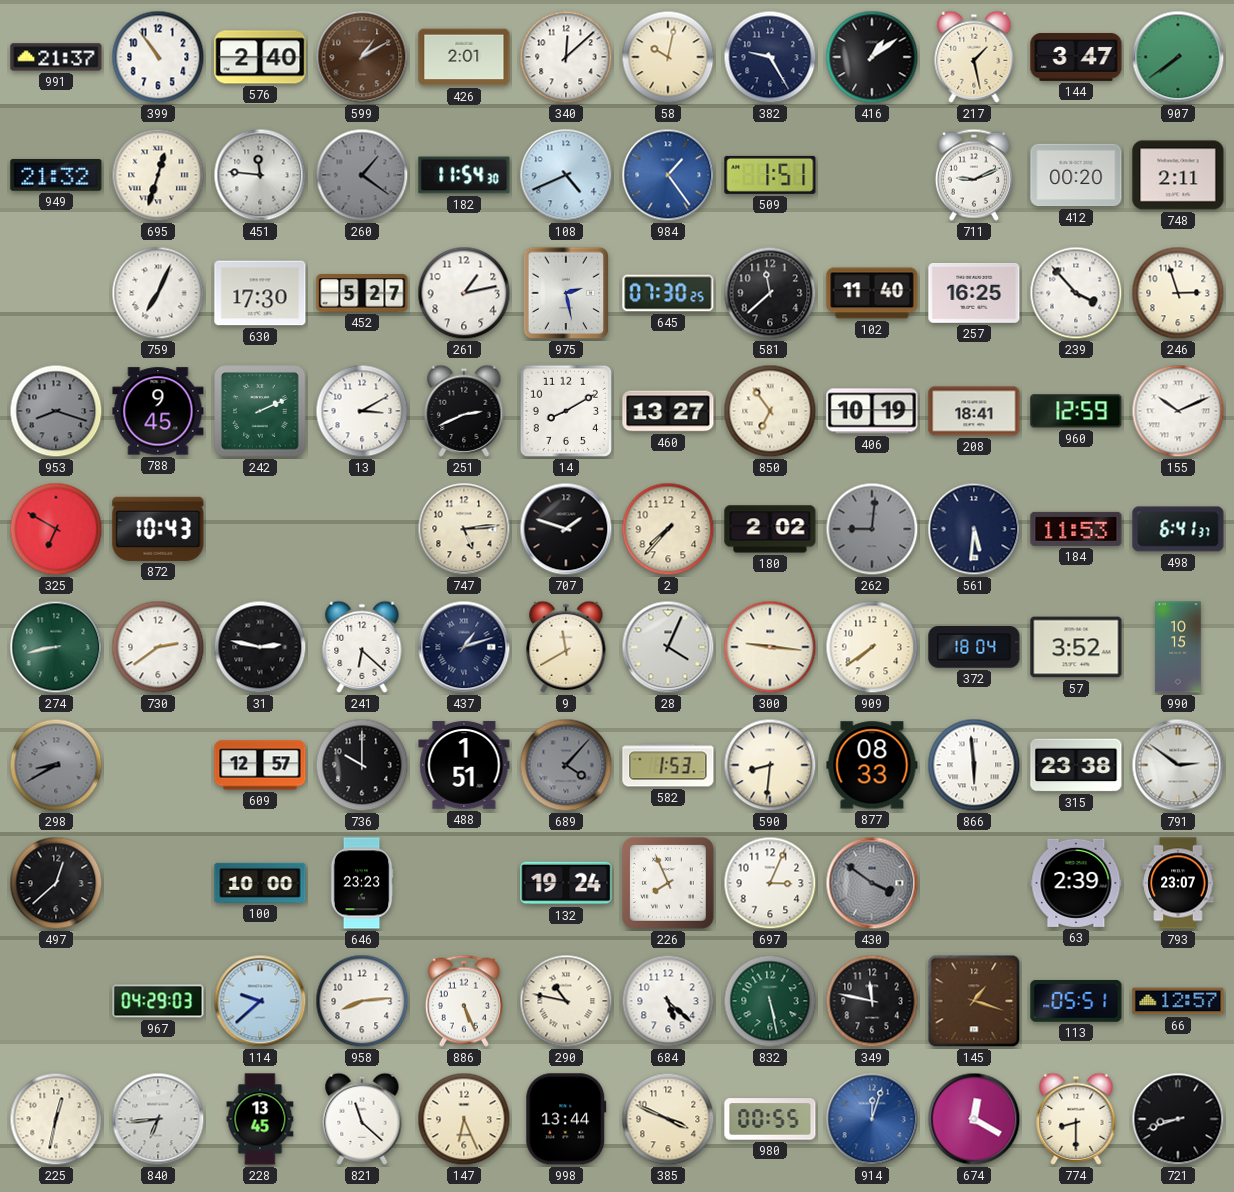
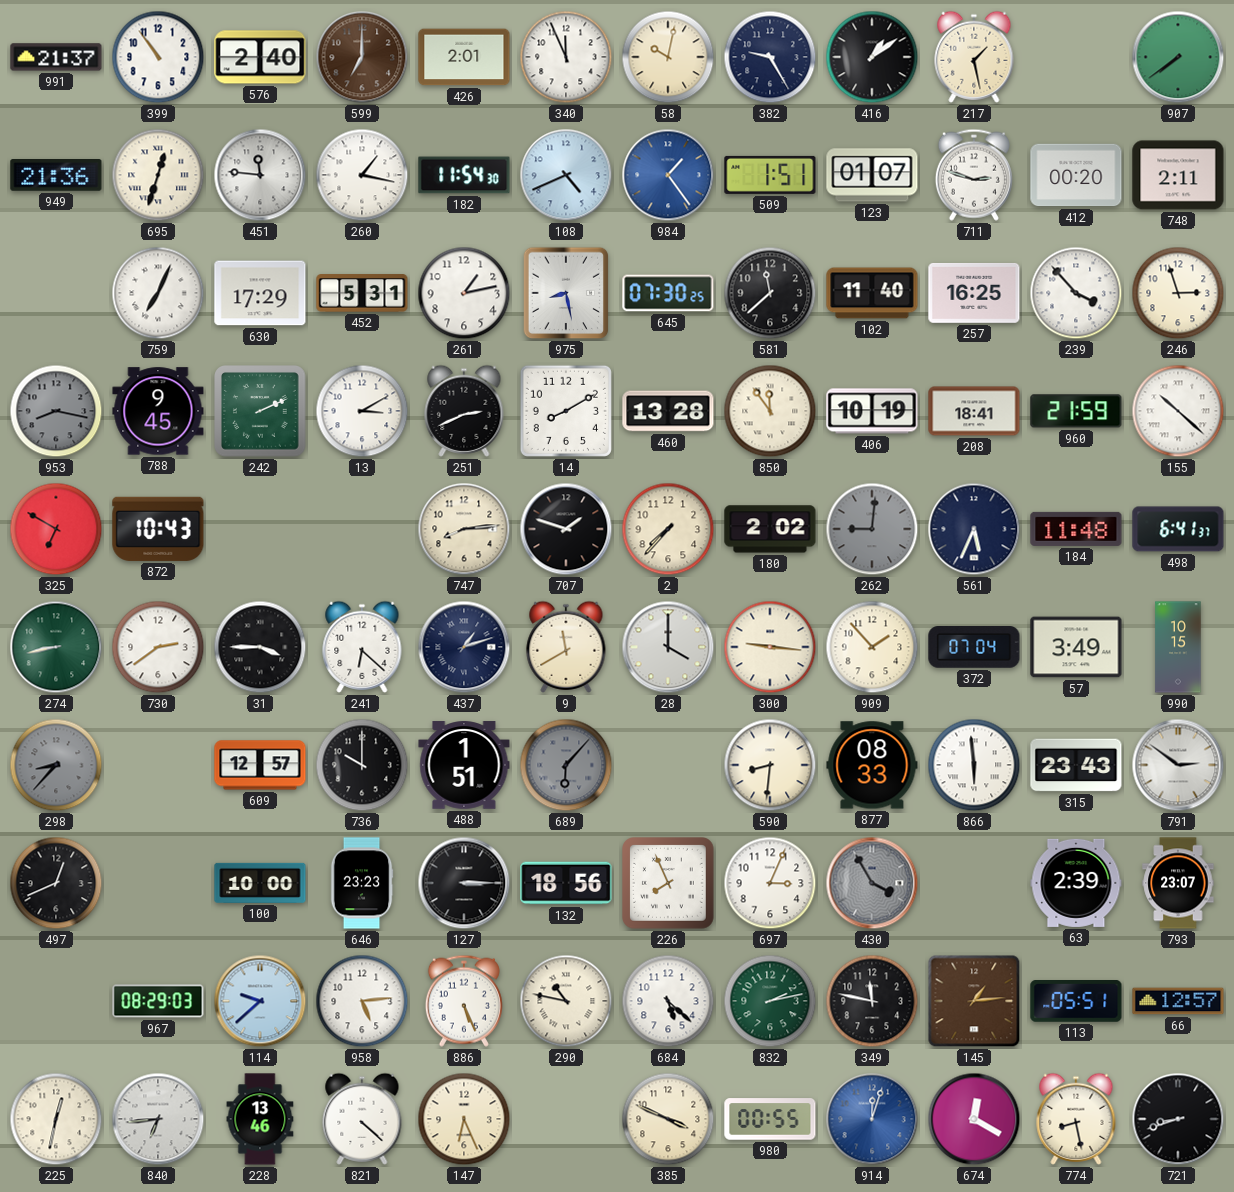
599: 1:10 -> 7:00
340: 12:08 -> 11:56
144: 3:47 -> none
949: 21:32 -> 21:36
260: 1:21 -> 1:17
260 dial: grey -> white
123: none -> 01:07
711: 9:11 -> 2:48
630: 17:30 -> 17:29
452: 5:27 -> 5:31
975: 2:28 -> 8:28
953: 8:18 -> 8:17
460: 13:27 -> 13:28
850: 6:54 -> 11:54
960: 12:59 -> 21:59
155: 10:11 -> 10:22
747: 5:14 -> 8:14
561: 5:31 -> 5:34
184: 11:53 -> 11:48
31: 2:47 -> 3:45
28: 4:04 -> 4:00
909: 7:39 -> 1:53
372: 18:04 -> 07:04
57: 3:52 -> 3:49
298: 8:40 -> 8:37
689: 4:07 -> 6:07
582: 1:53 -> none
315: 23:38 -> 23:43
497: 12:38 -> 12:41
127: none -> 3:15
132: 19:24 -> 18:56
430: 3:51 -> 3:55
967: 04:29 -> 08:29
958: 8:14 -> 5:14
832: 5:28 -> 2:13
145: 1:18 -> 1:14
228: 13:45 -> 13:46
821: 11:22 -> 4:22
998: 13:44 -> none
774: 8:30 -> 8:28
